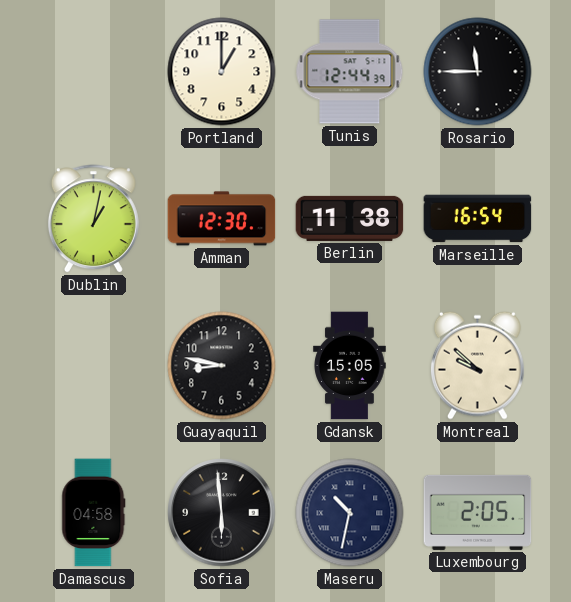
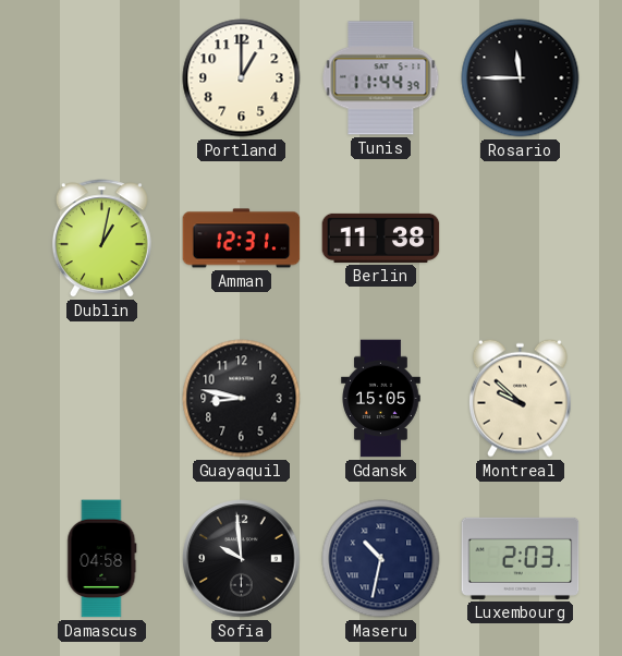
Tunis: 12:44 -> 11:44
Amman: 12:30 -> 12:31
Marseille: 16:54 -> none
Sofia: 5:59 -> 9:59
Luxembourg: 2:05 -> 2:03
